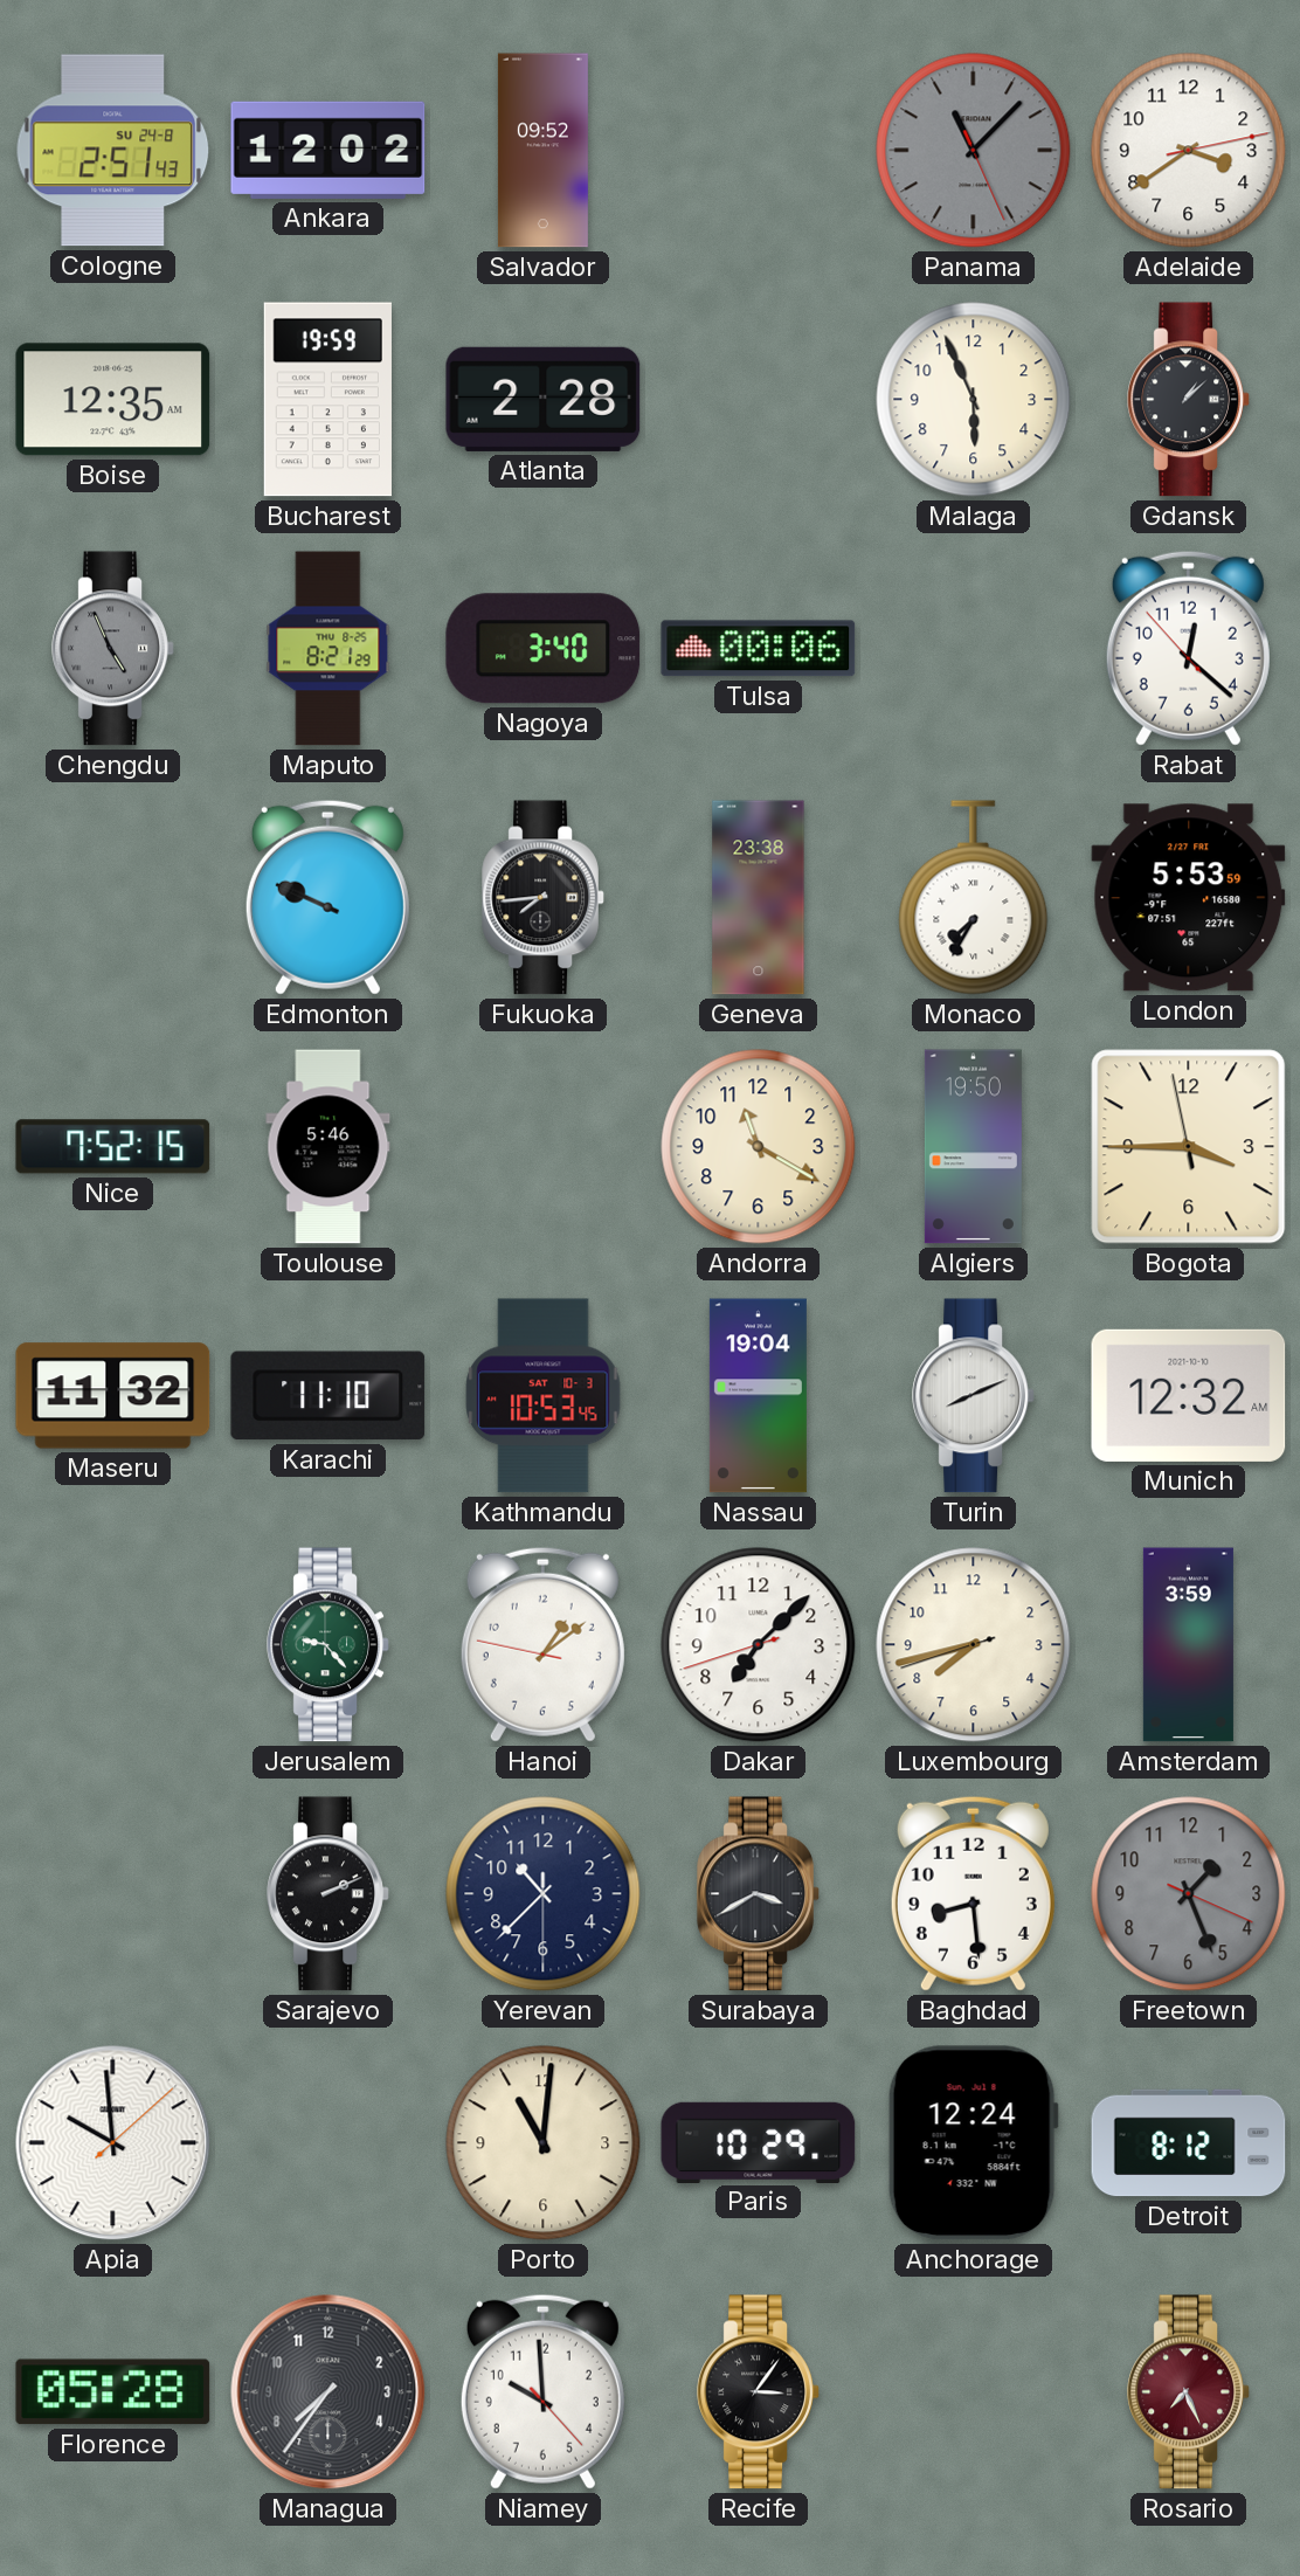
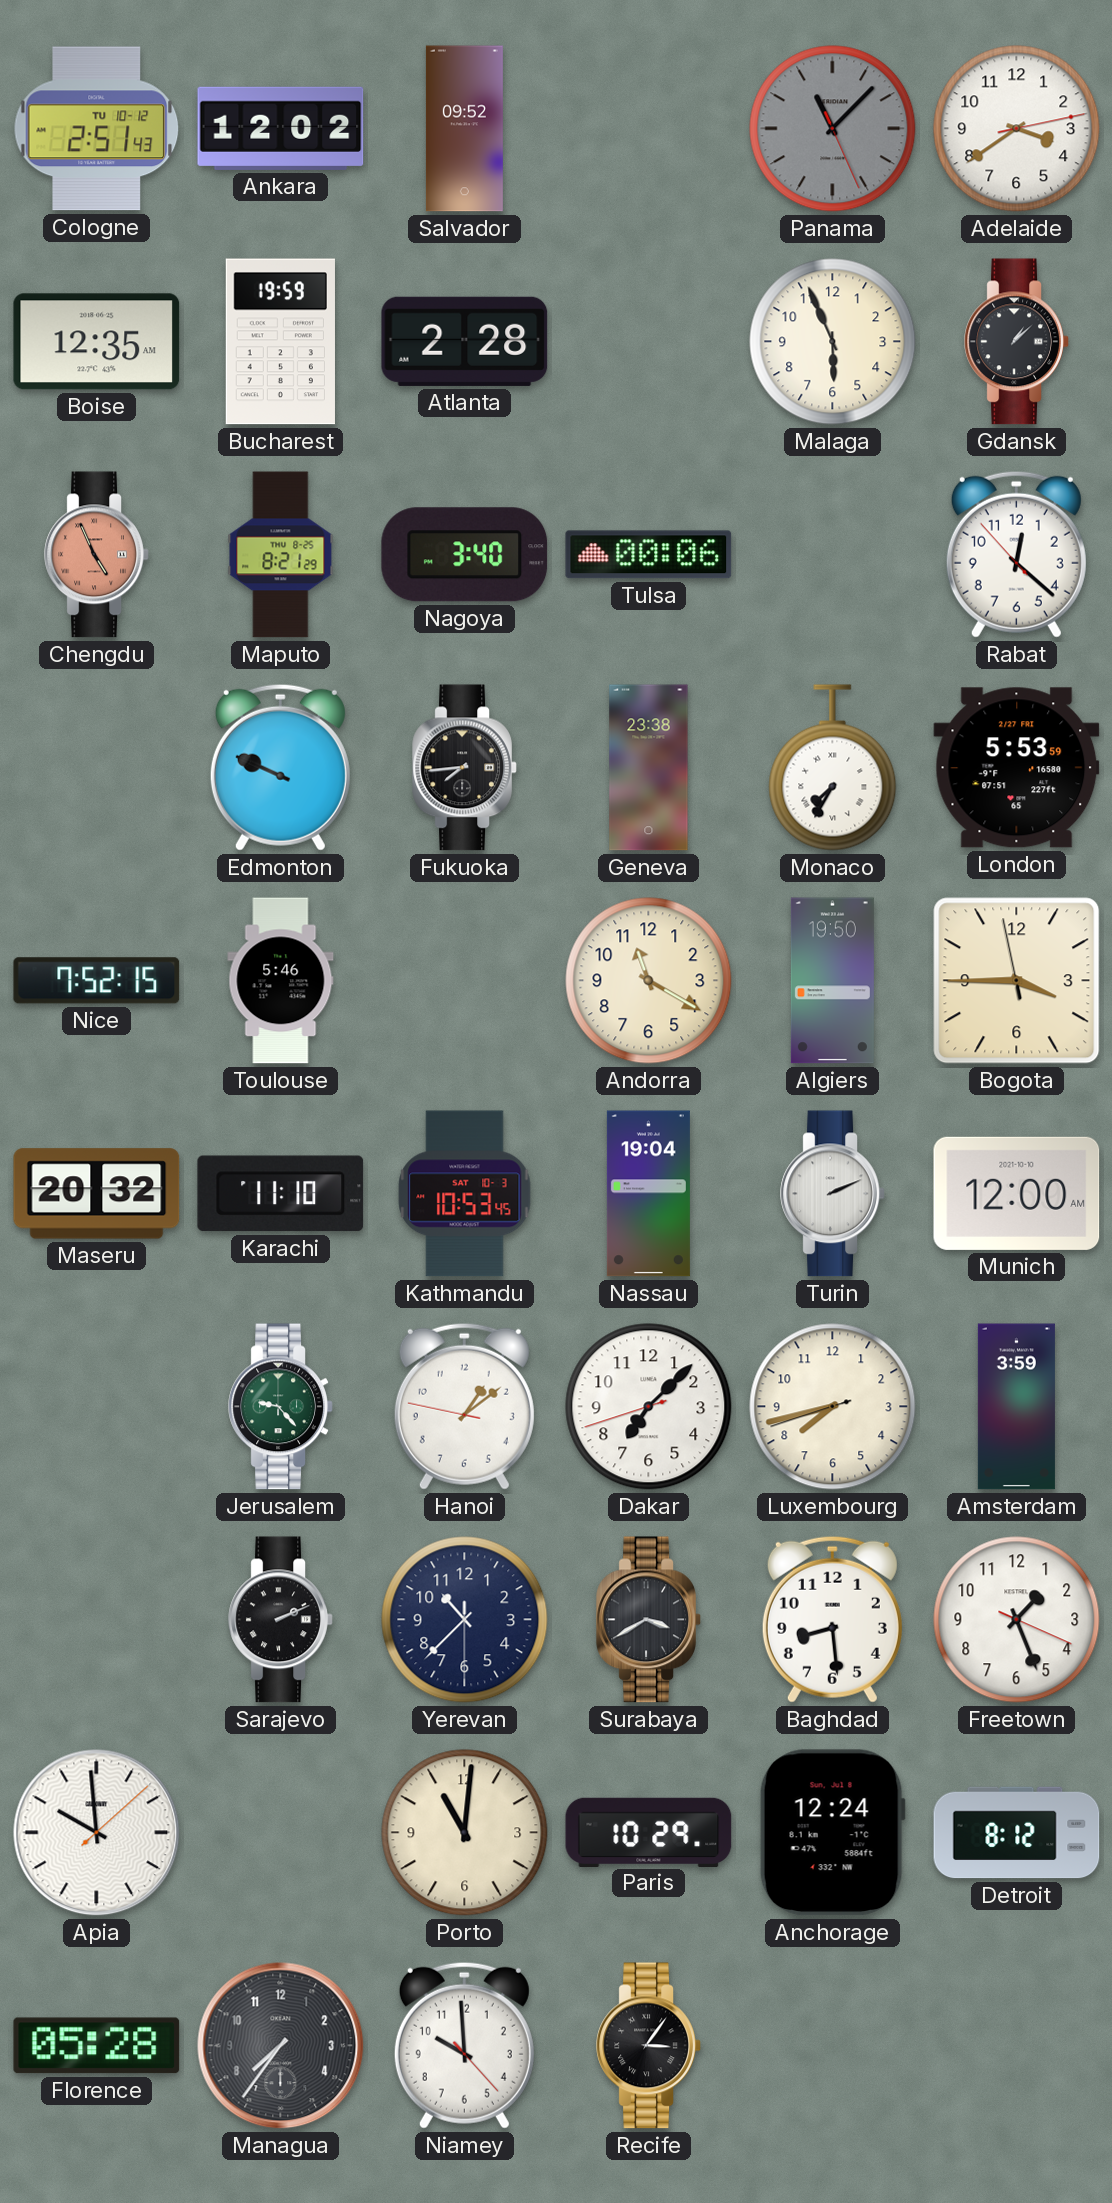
Cologne date: SU 24-8 -> TU 10-12
Chengdu dial: grey -> salmon
Maseru: 11:32 -> 20:32
Turin: 8:11 -> 2:11
Munich: 12:32 -> 12:00
Freetown dial: grey -> white
Rosario: 7:26 -> none
